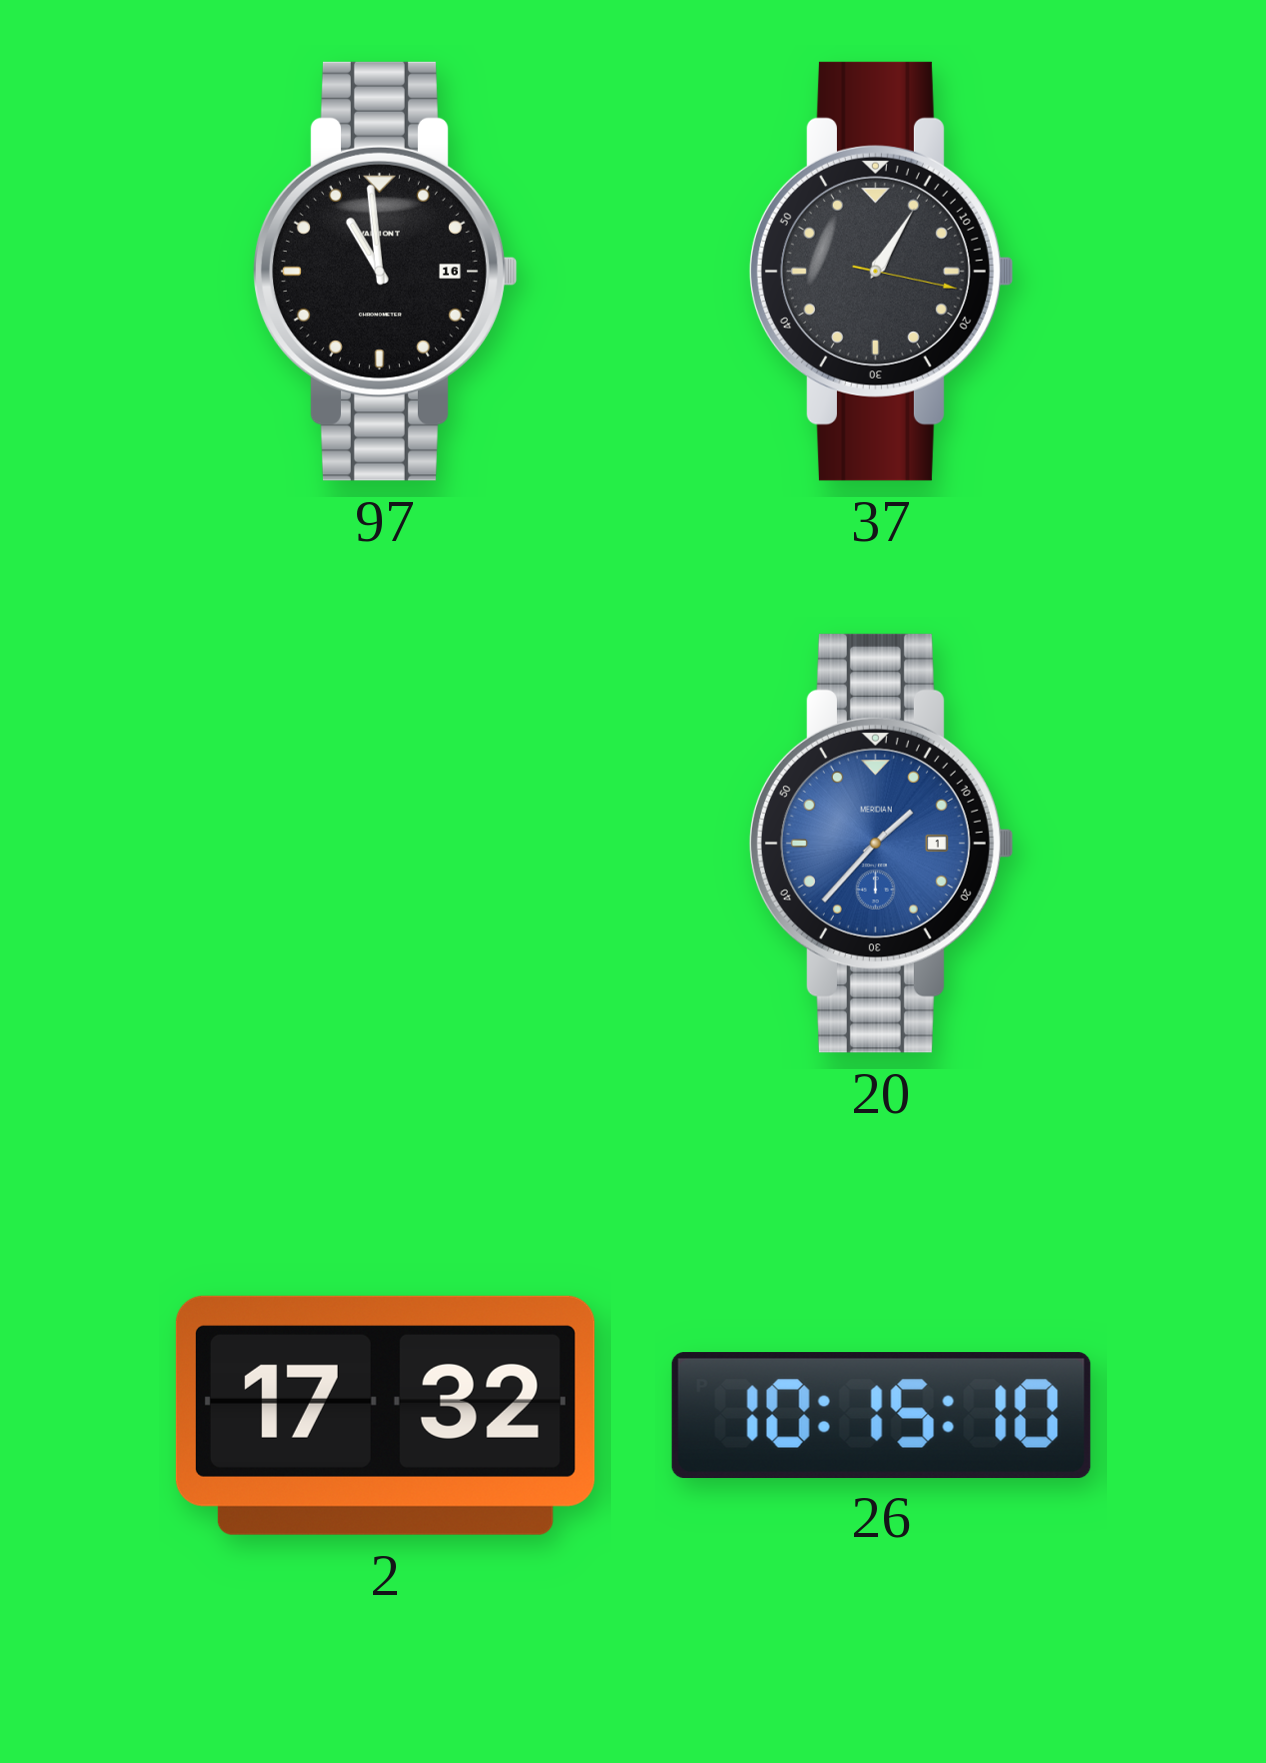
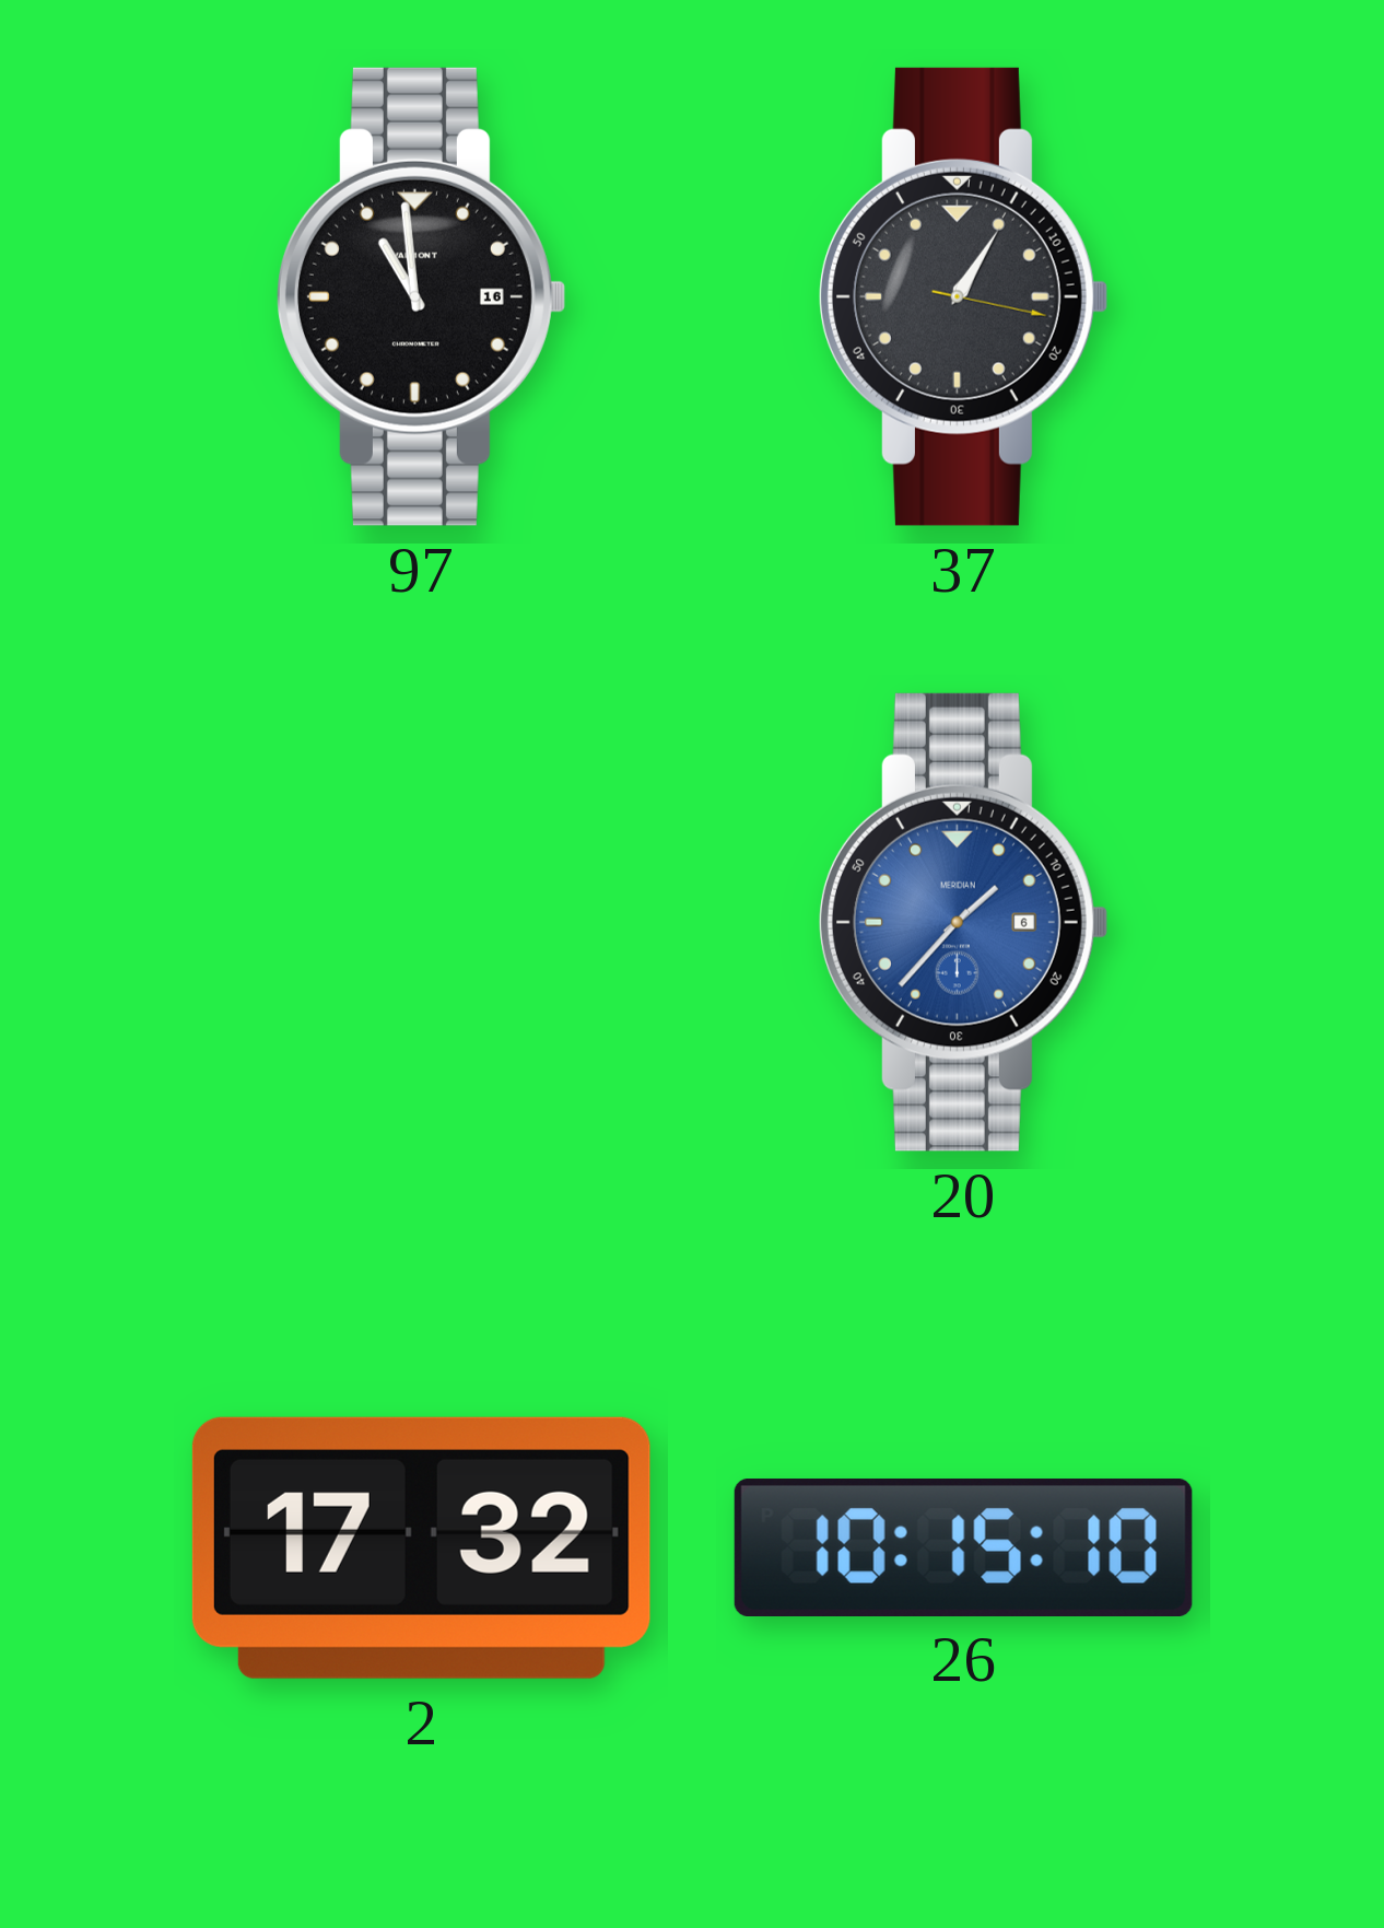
20 date: 1 -> 6
